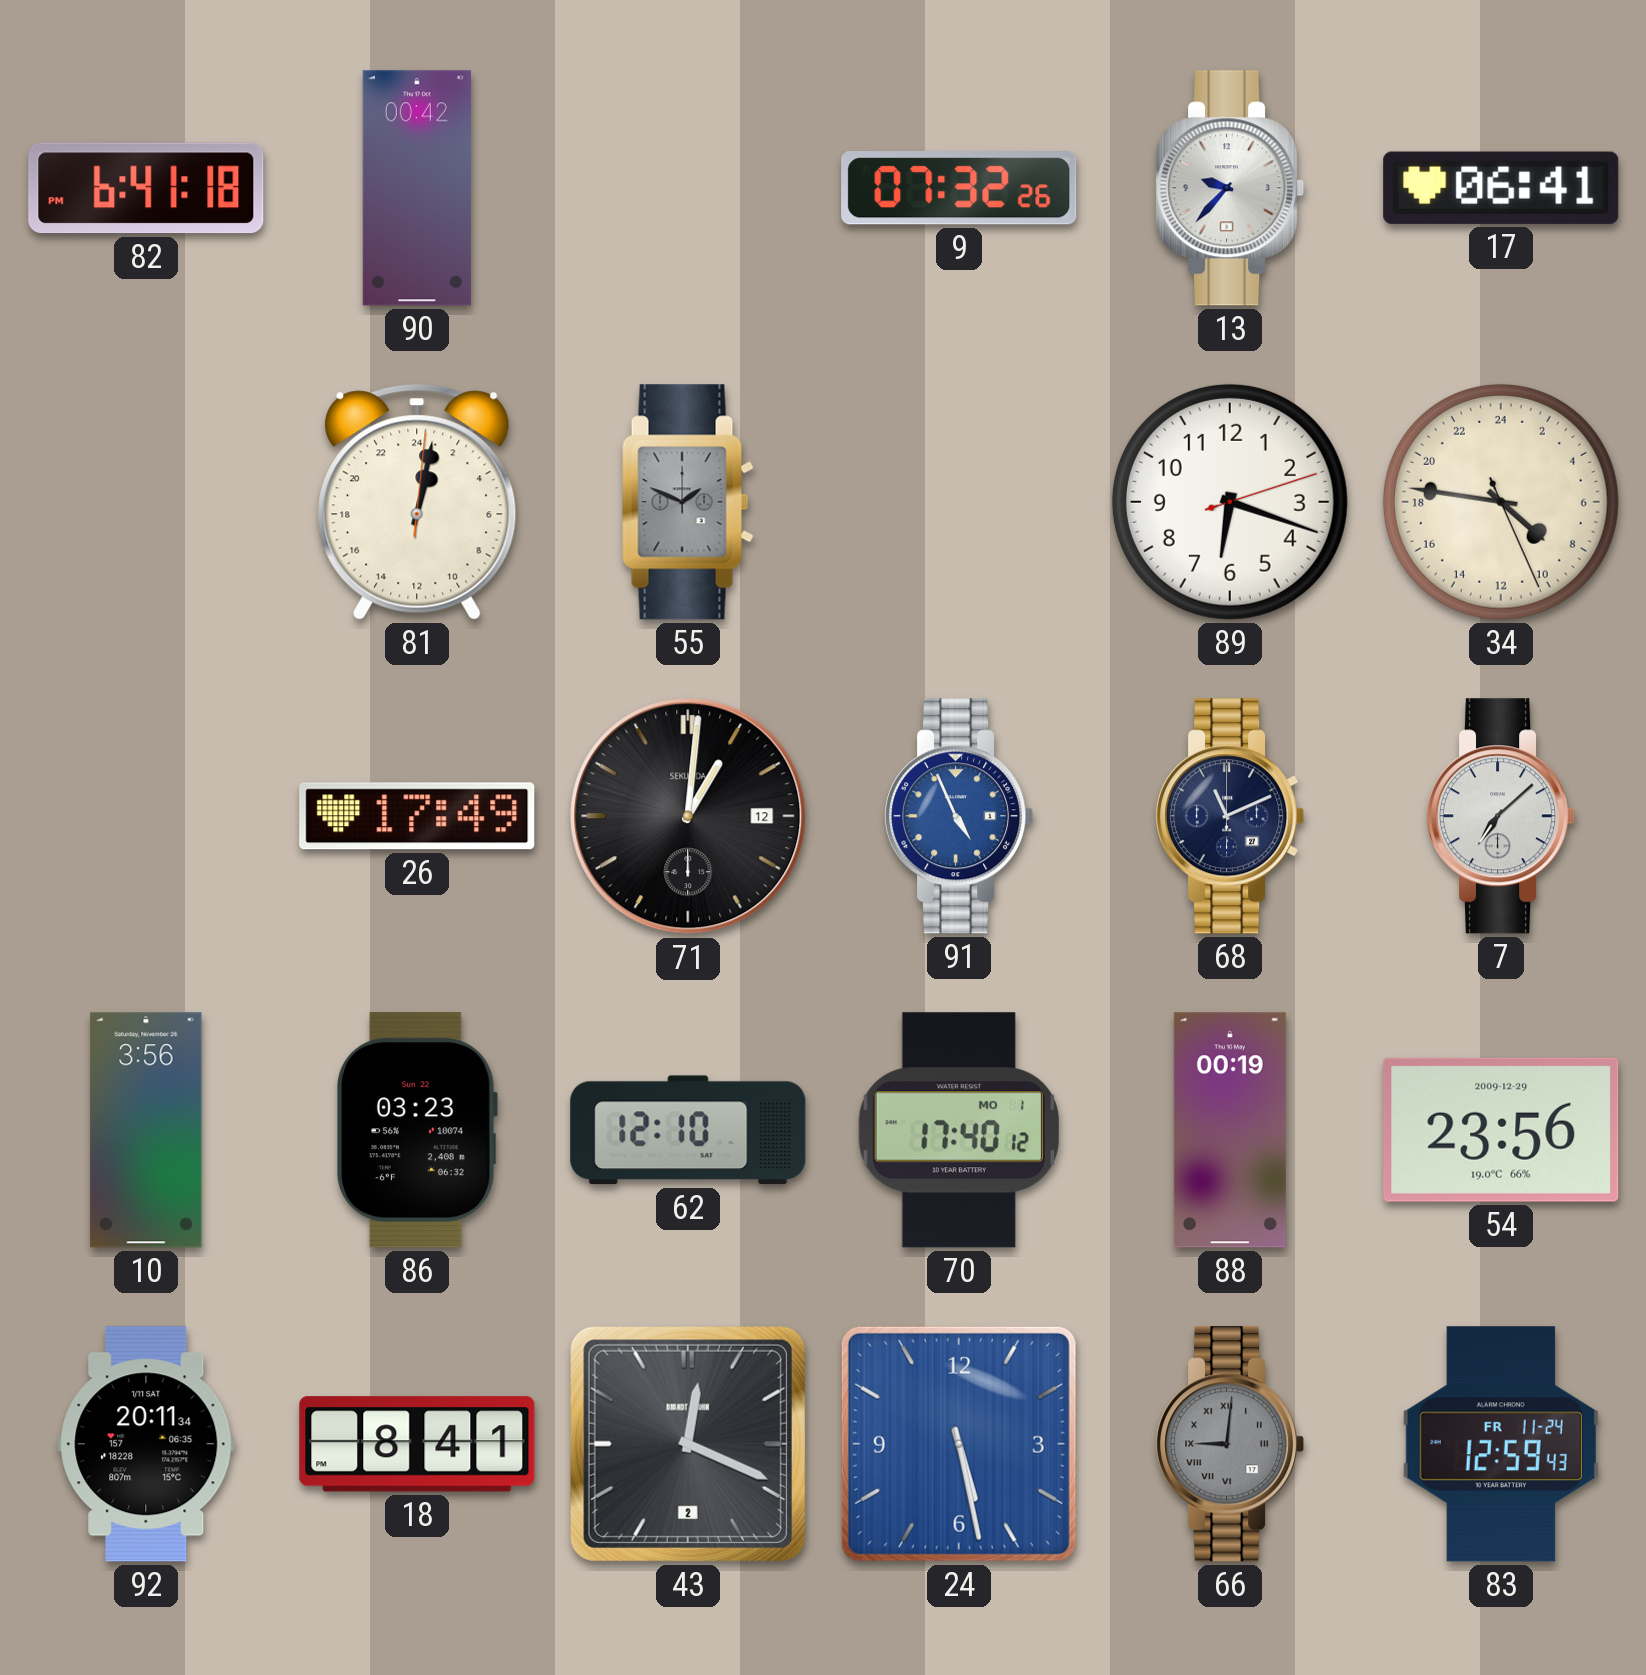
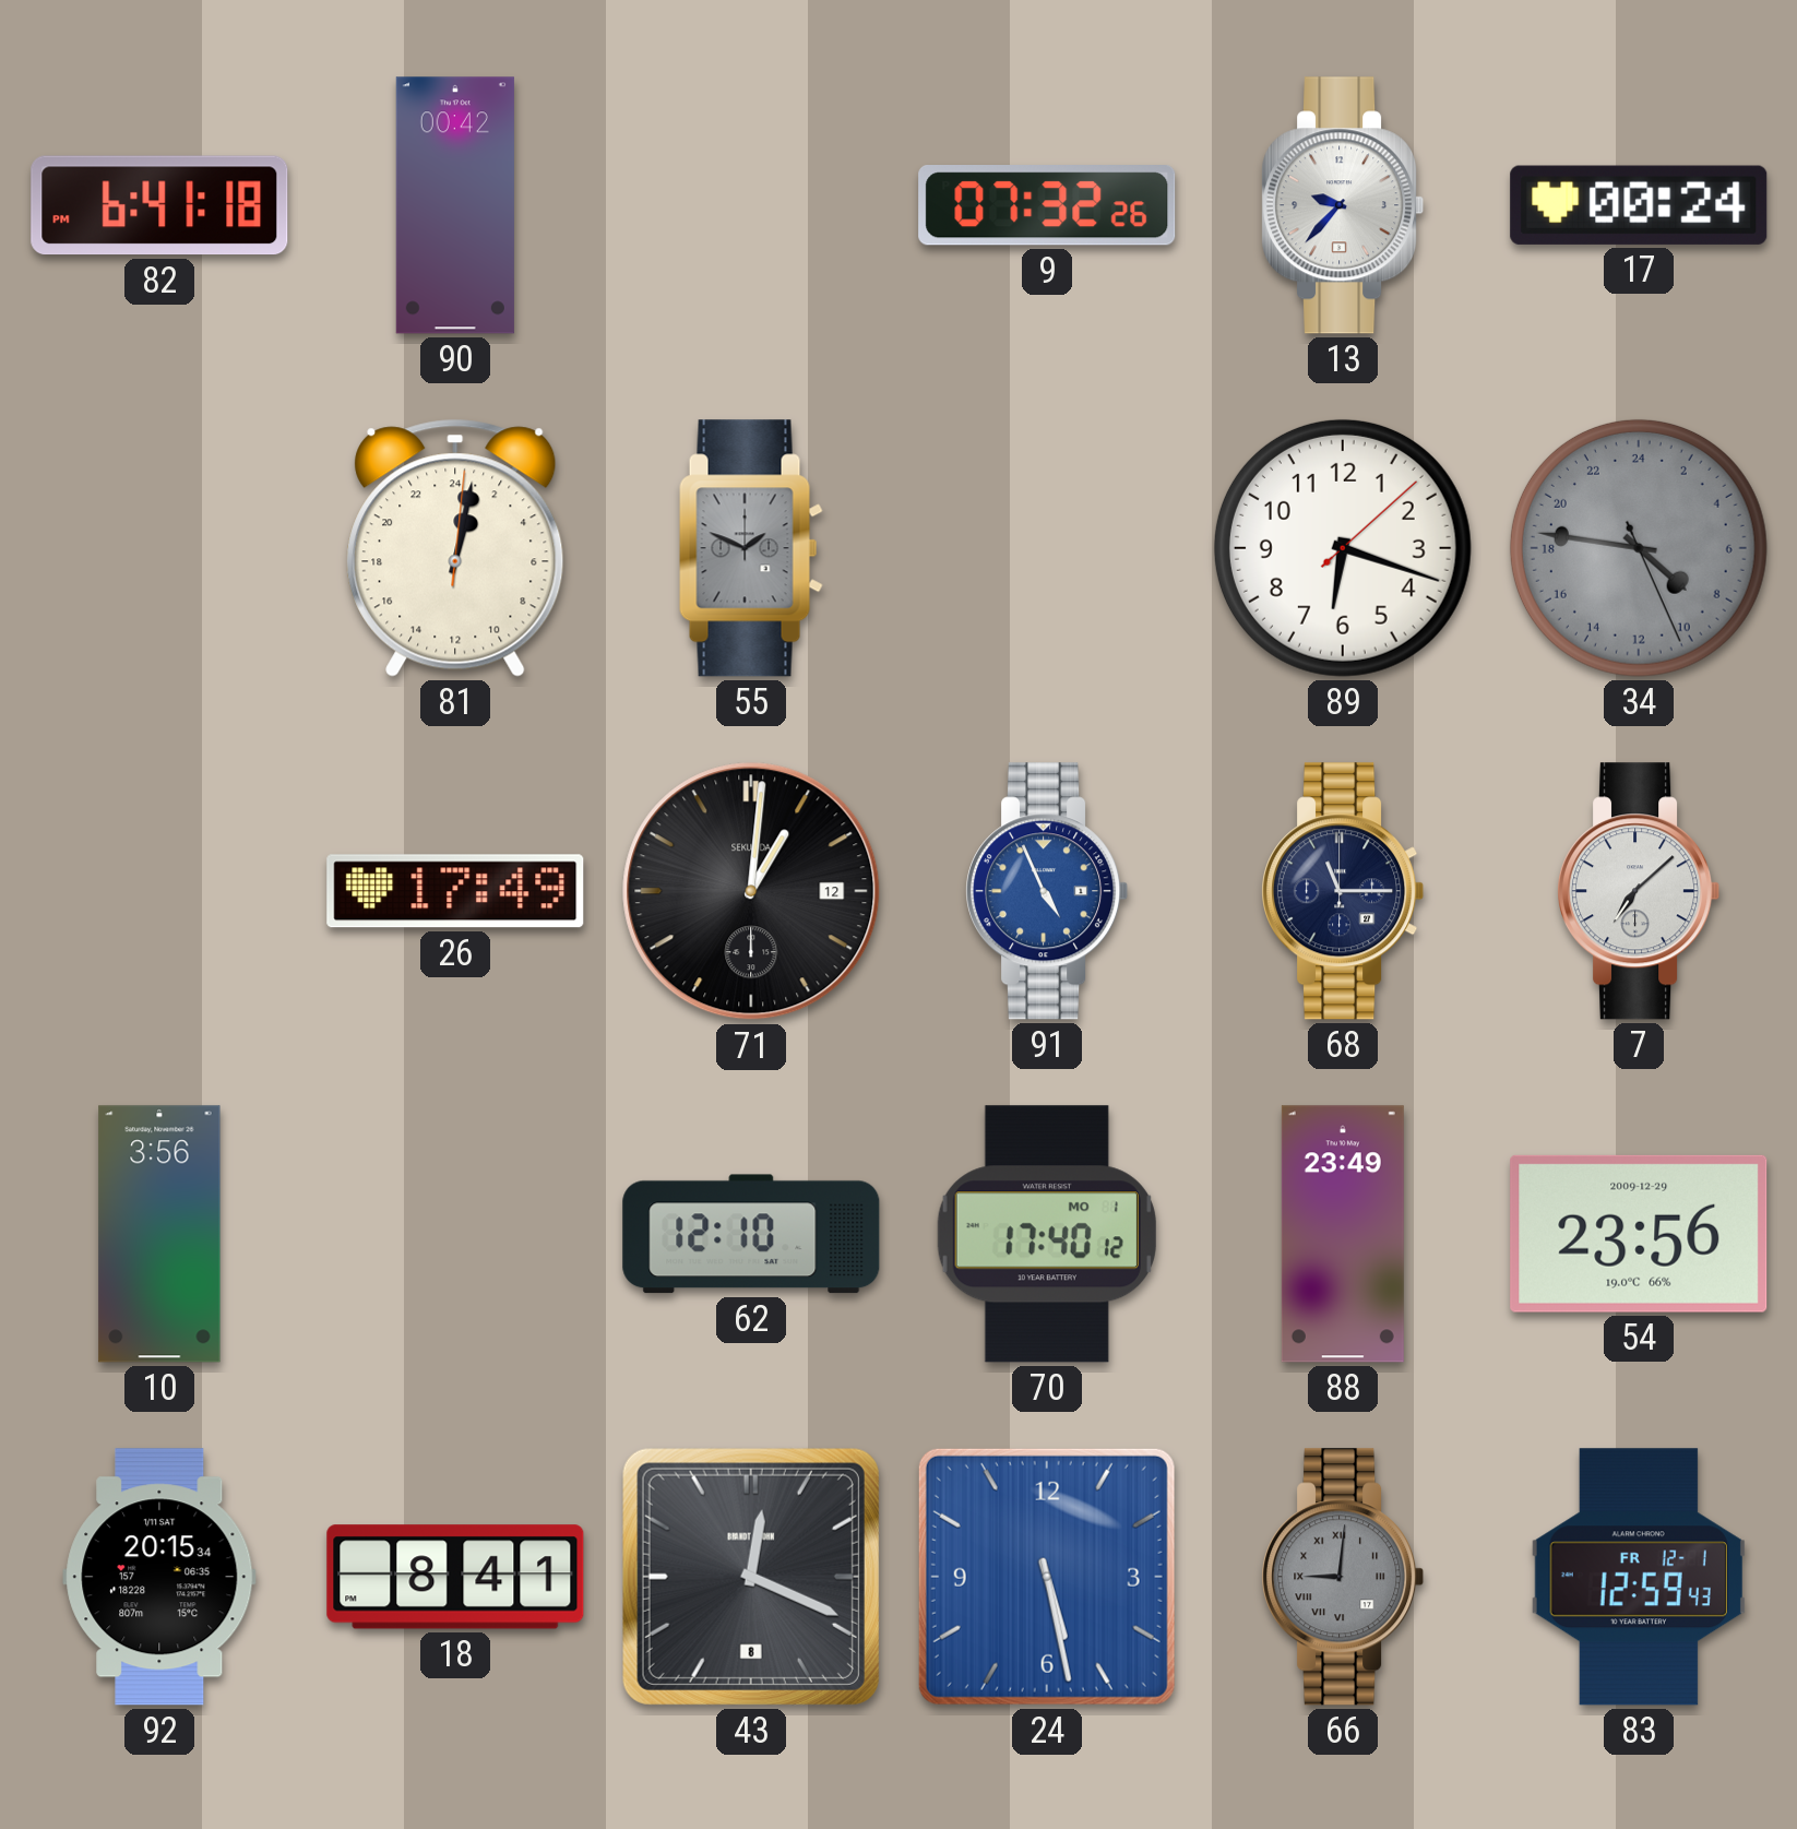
17: 06:41 -> 00:24
89: 6:18:12 -> 6:18:08
34 dial: cream -> grey
68: 11:11 -> 11:15
86: 03:23 -> none
88: 00:19 -> 23:49
92: 20:11 -> 20:15
43 date: 2 -> 8
83 date: FR 11-24 -> FR 12-1
